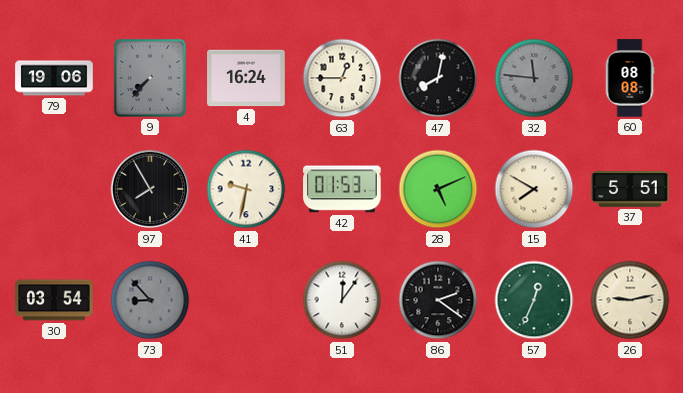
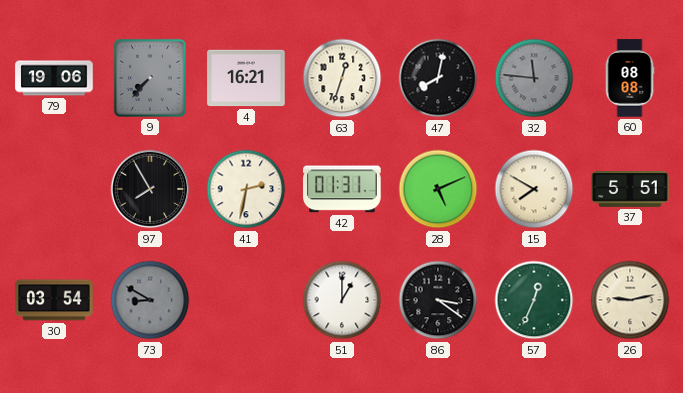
4: 16:24 -> 16:21
63: 12:45 -> 12:33
41: 9:32 -> 2:32
42: 01:53 -> 01:31
73: 8:53 -> 8:50
51: 12:06 -> 1:00
86: 2:21 -> 3:21
